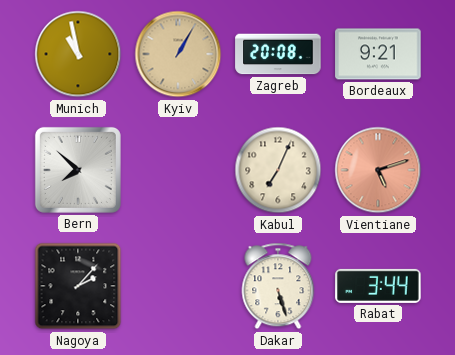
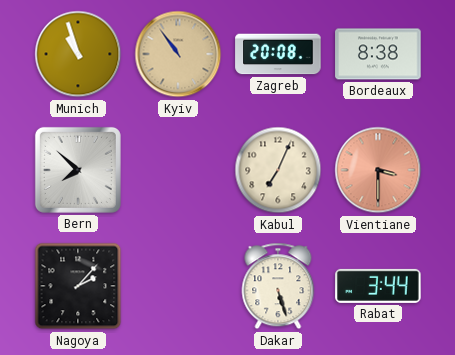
Munich: 10:58 -> 10:57
Kyiv: 1:05 -> 10:54
Bordeaux: 9:21 -> 8:38
Vientiane: 5:12 -> 3:30
